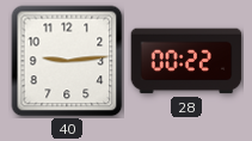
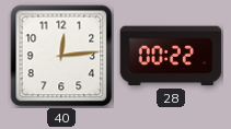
40: 9:14 -> 12:14
